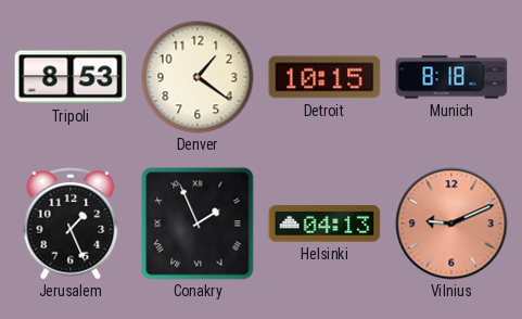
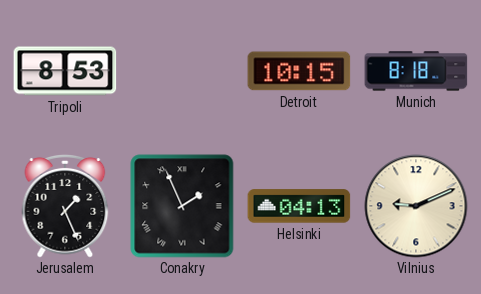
Denver: 1:21 -> none
Vilnius dial: salmon -> cream
